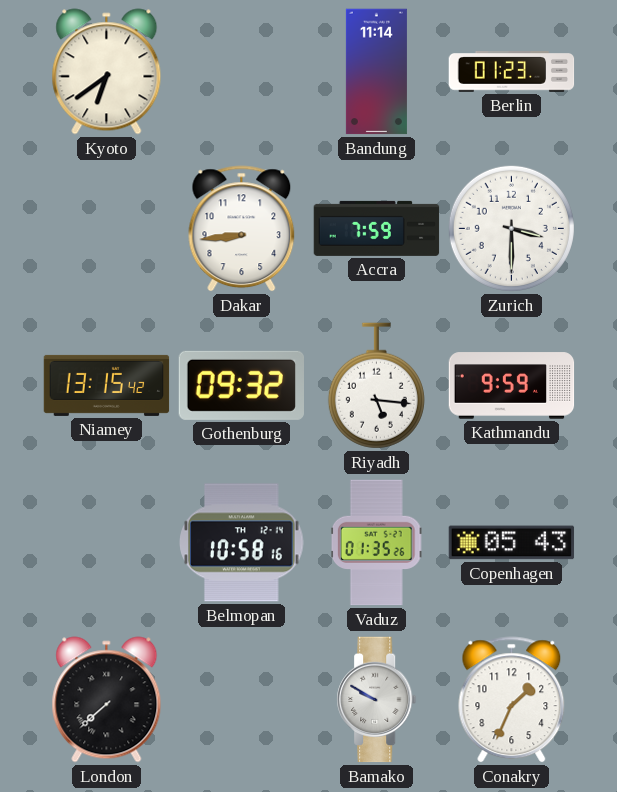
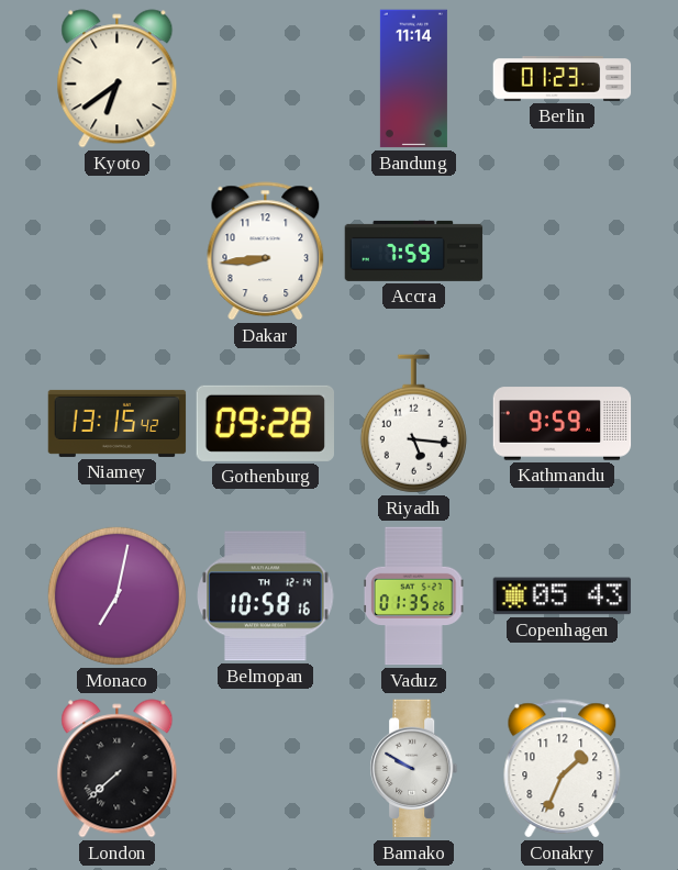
Zurich: 3:30 -> none
Gothenburg: 09:32 -> 09:28
Monaco: none -> 7:02
